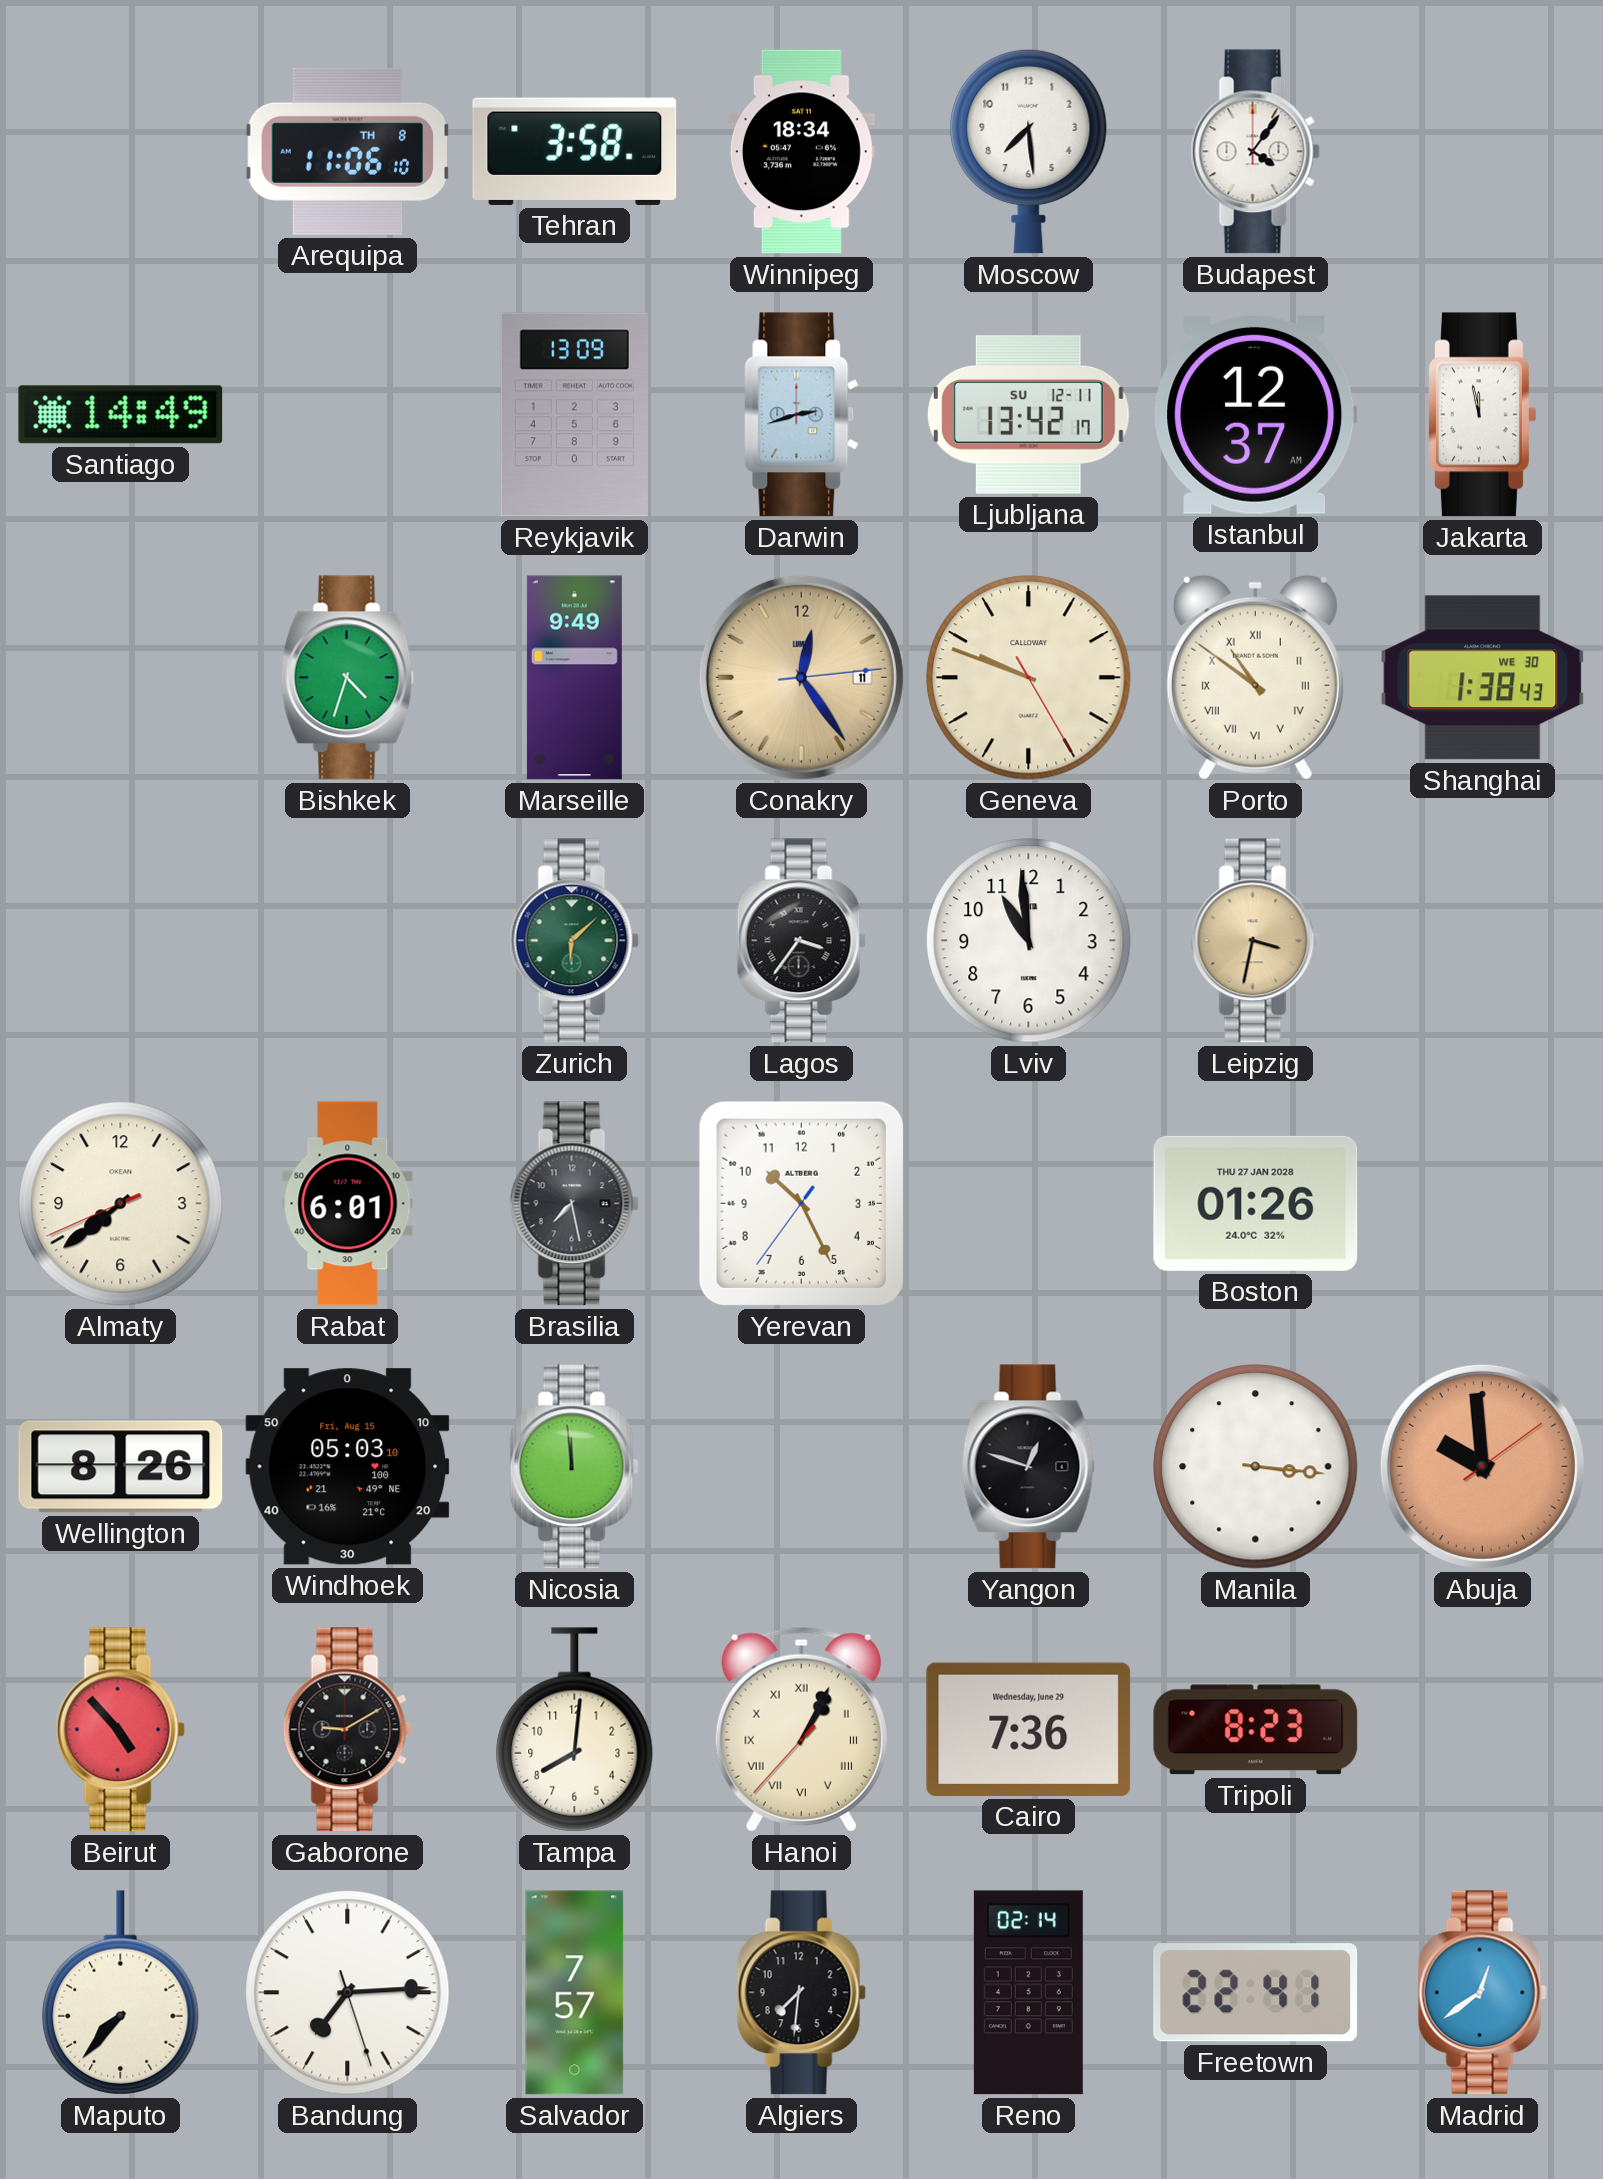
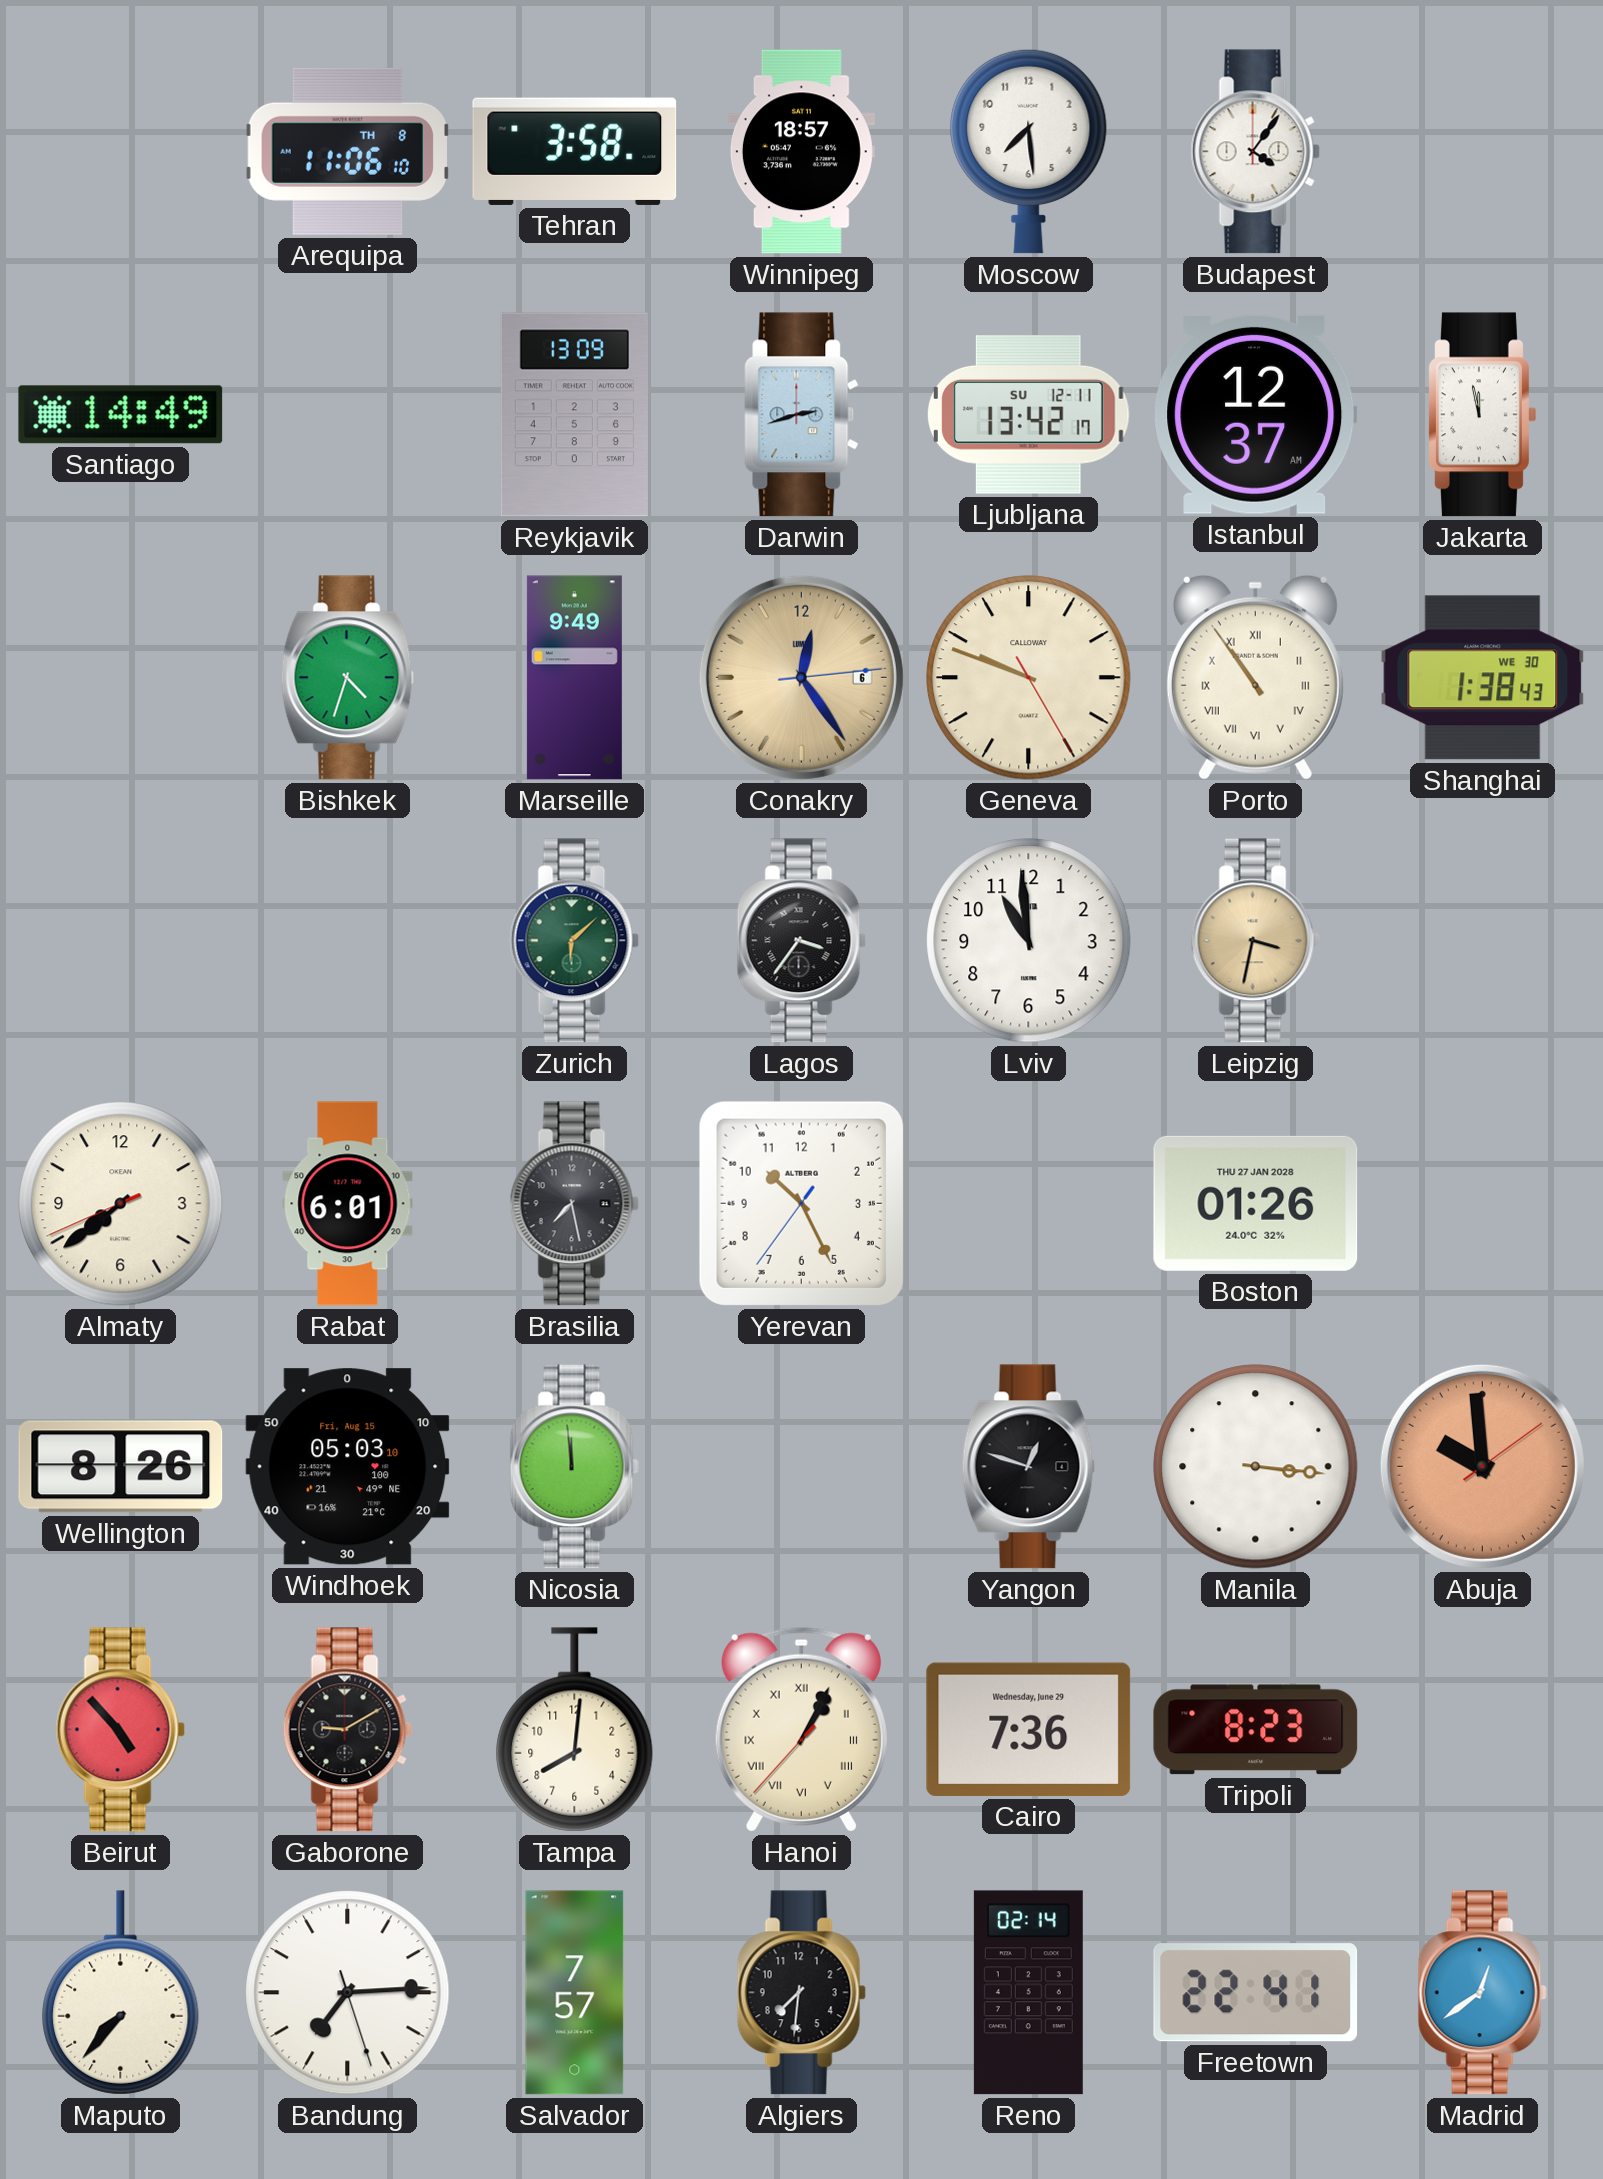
Winnipeg: 18:34 -> 18:57
Conakry date: 11 -> 6
Porto: 10:51 -> 10:54
